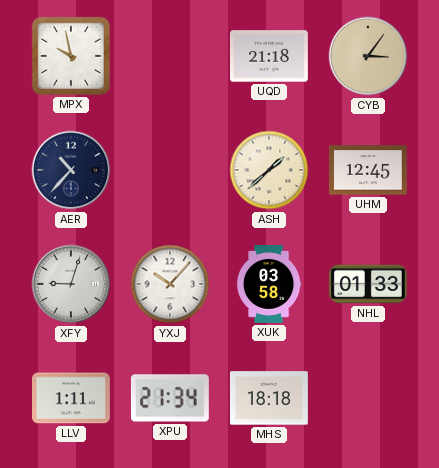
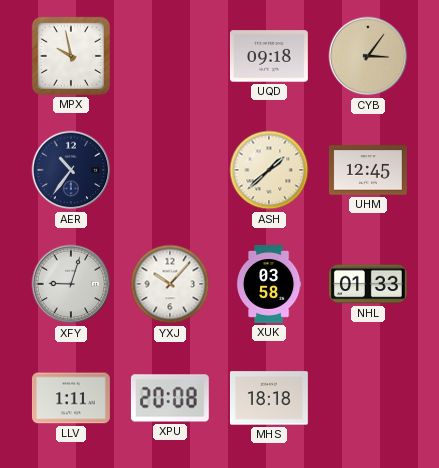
UQD: 21:18 -> 09:18
AER: 10:37 -> 10:36
XPU: 21:34 -> 20:08
